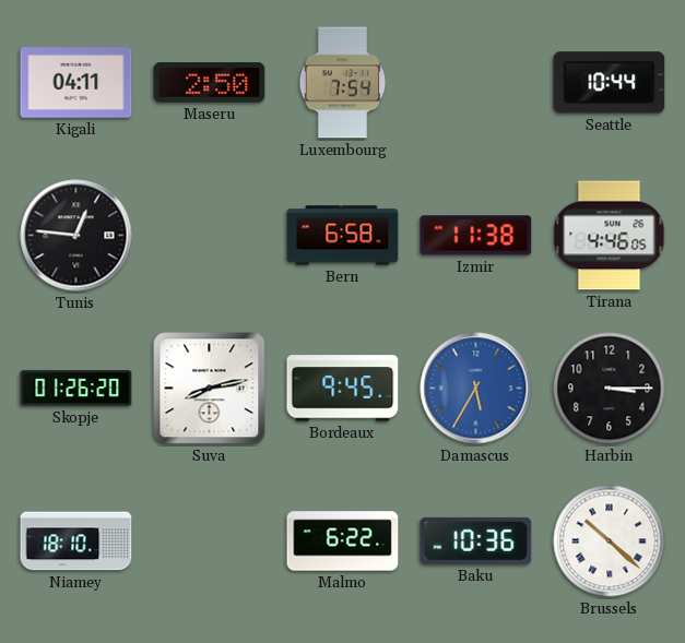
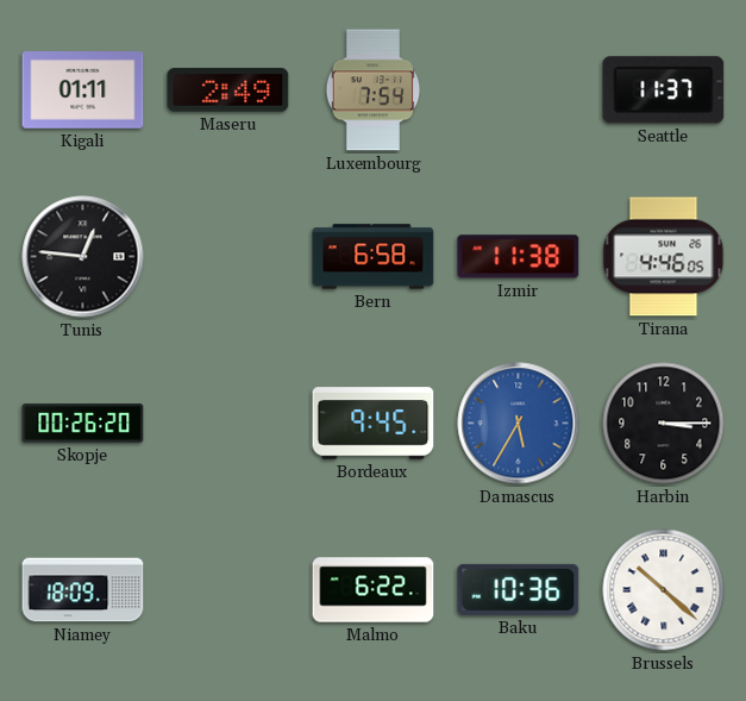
Kigali: 04:11 -> 01:11
Maseru: 2:50 -> 2:49
Seattle: 10:44 -> 11:37
Skopje: 01:26 -> 00:26
Suva: 8:13 -> none
Niamey: 18:10 -> 18:09
